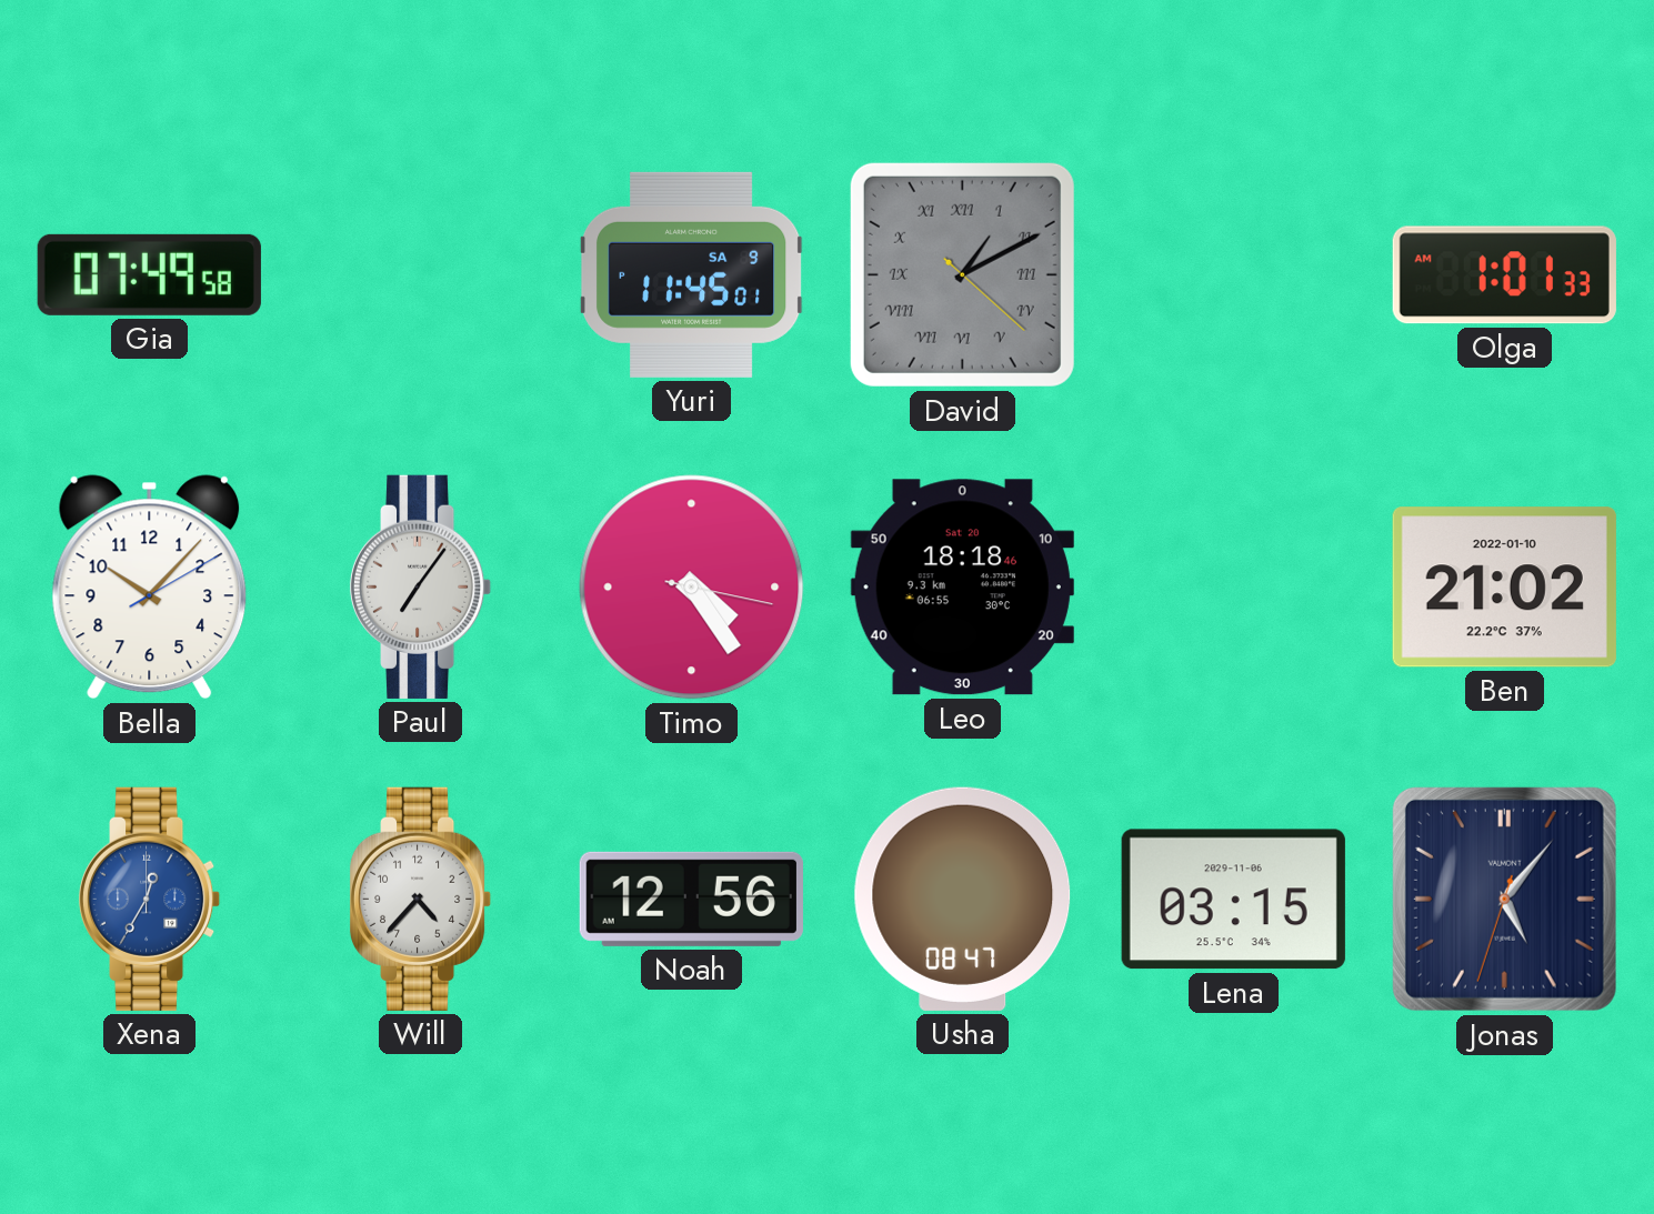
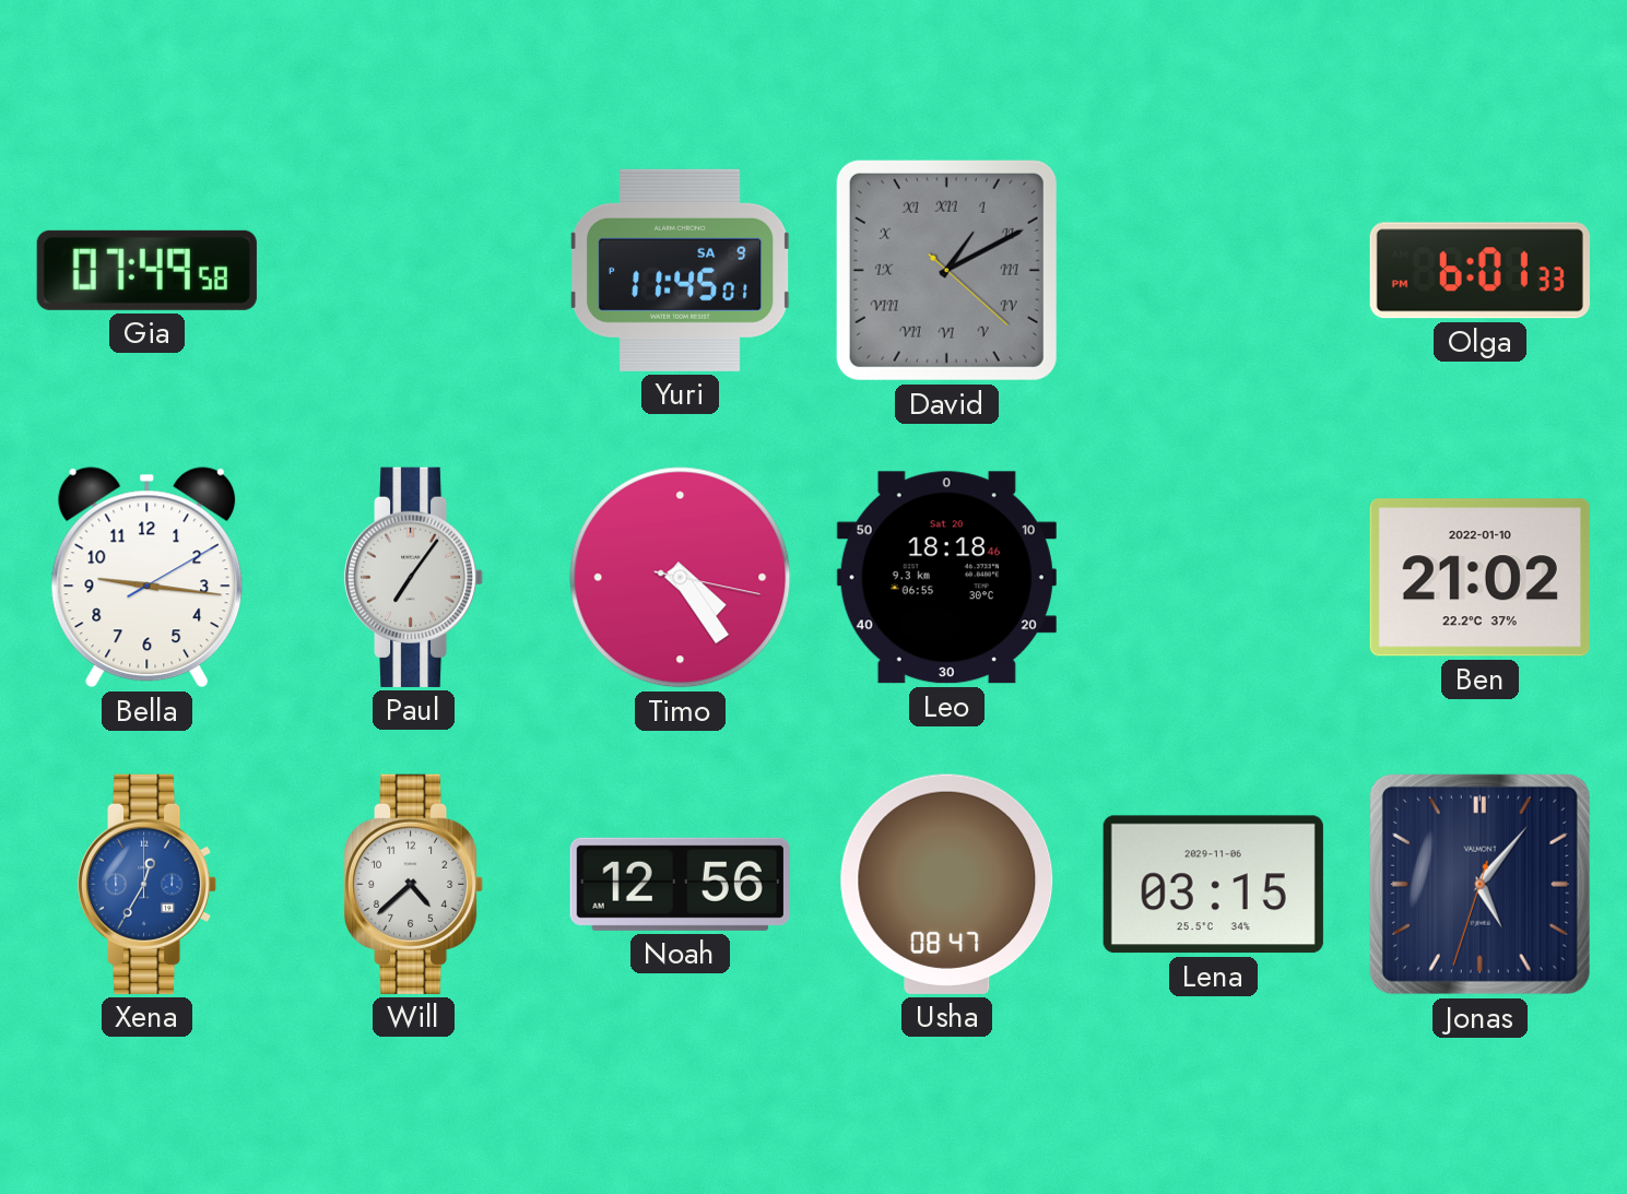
Olga: 1:01 -> 6:01
Bella: 10:07 -> 9:16
Will: 4:37 -> 4:38
